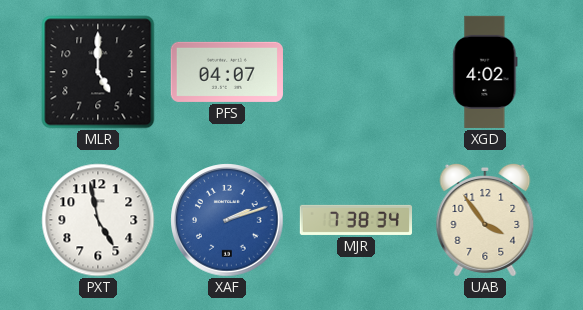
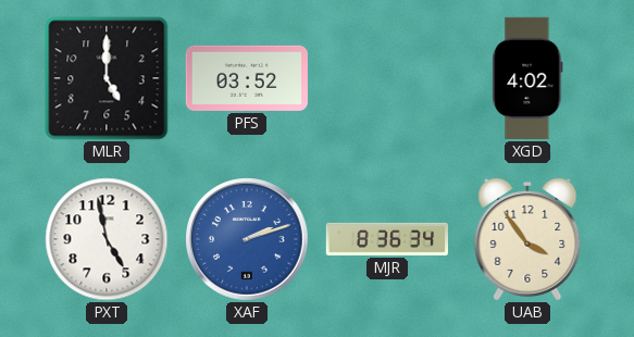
PFS: 04:07 -> 03:52
MJR: 7:38 -> 8:36
